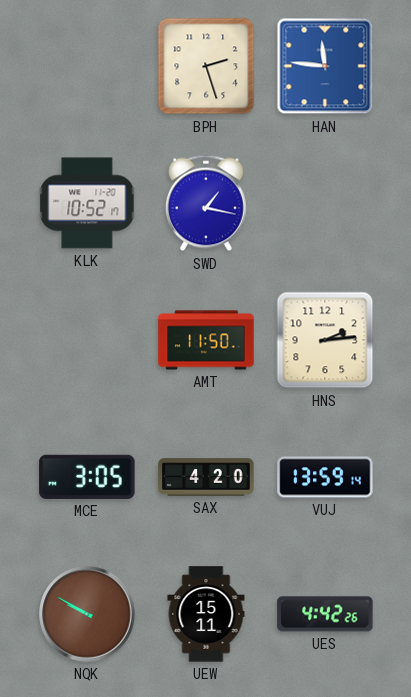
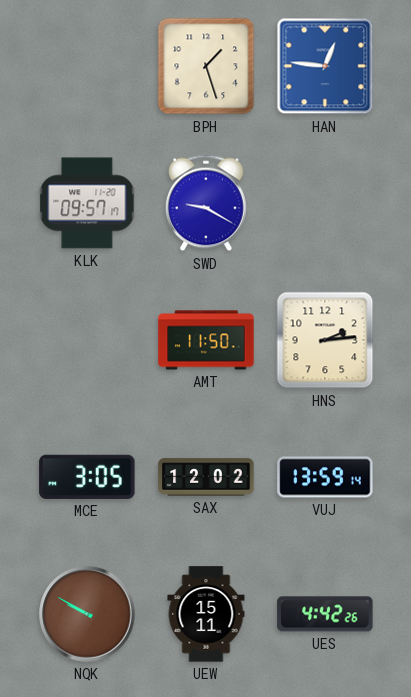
BPH: 2:27 -> 1:27
HAN: 11:46 -> 12:46
KLK: 10:52 -> 09:57
SWD: 1:17 -> 9:20
SAX: 4:20 -> 12:02
